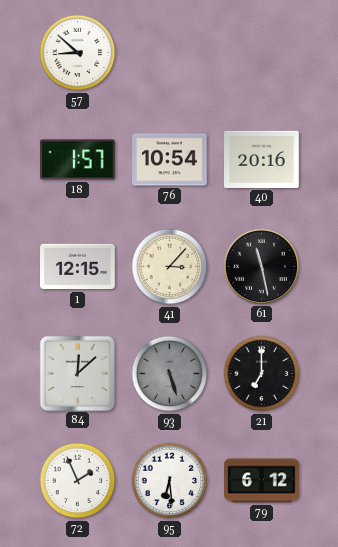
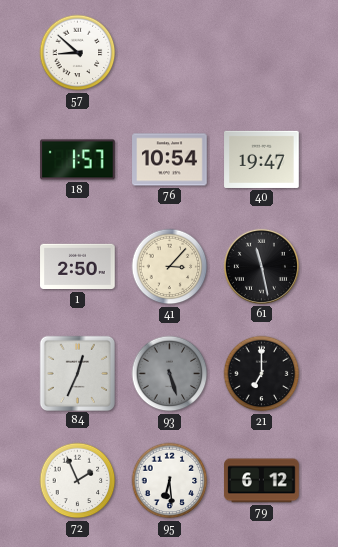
40: 20:16 -> 19:47
1: 12:15 -> 2:50
84: 12:08 -> 12:34
